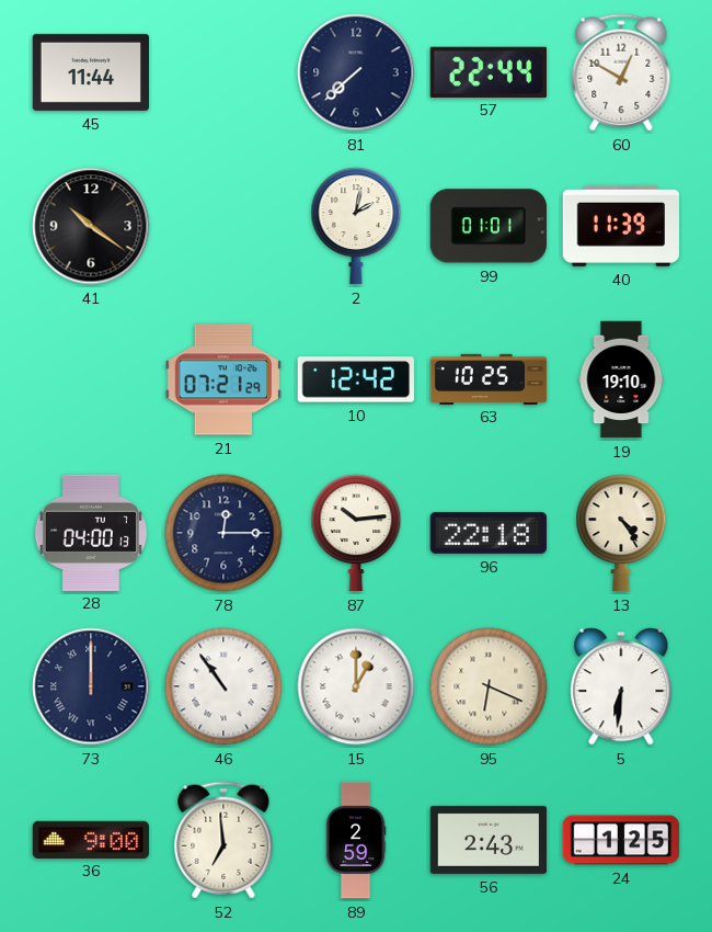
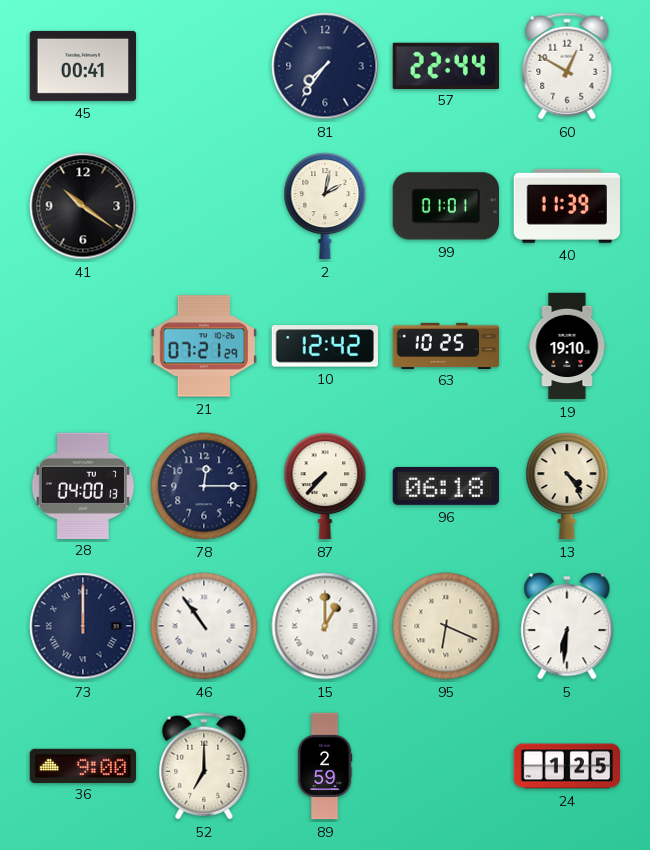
45: 11:44 -> 00:41
81: 7:38 -> 7:36
87: 10:14 -> 7:37
96: 22:18 -> 06:18
52: 6:59 -> 7:00
56: 2:43 -> none
